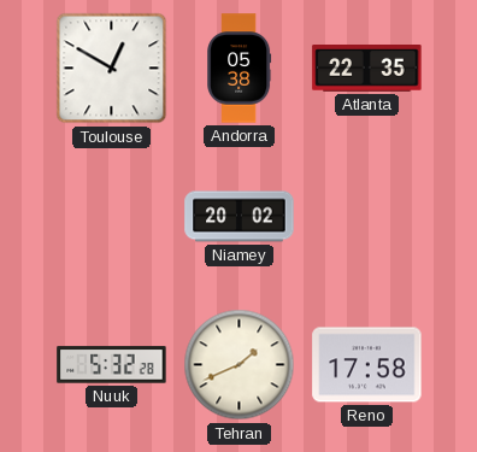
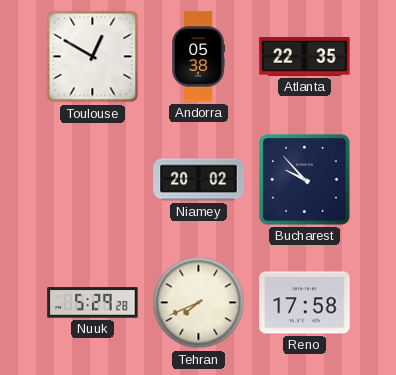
Bucharest: none -> 9:53
Nuuk: 5:32 -> 5:29
Tehran: 1:41 -> 7:41
